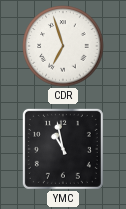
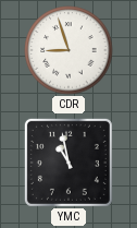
CDR: 6:57 -> 8:57
